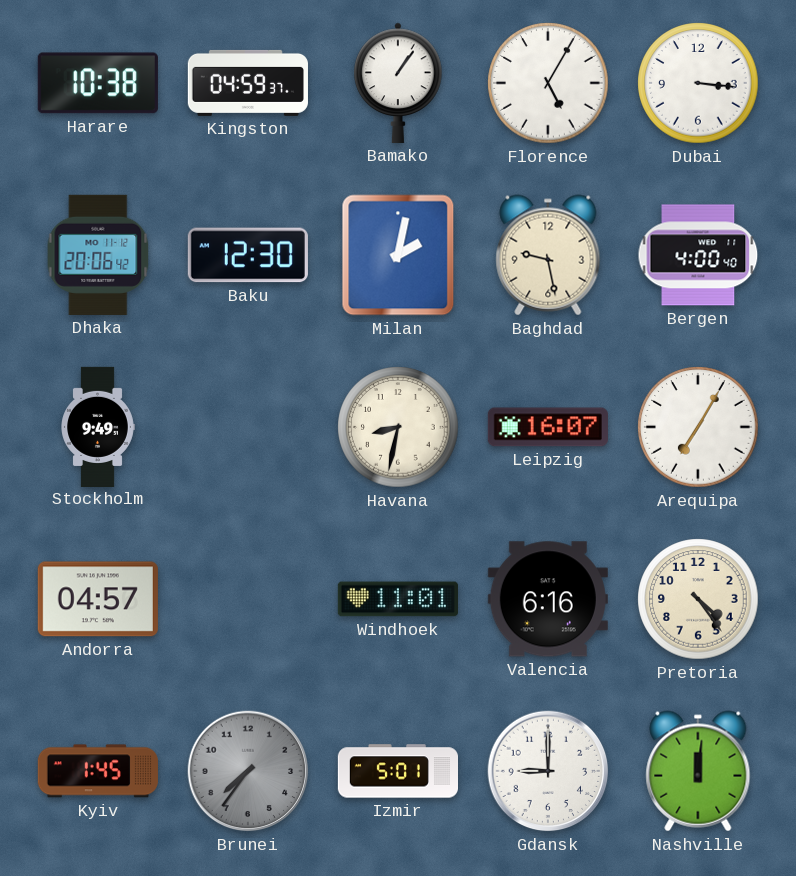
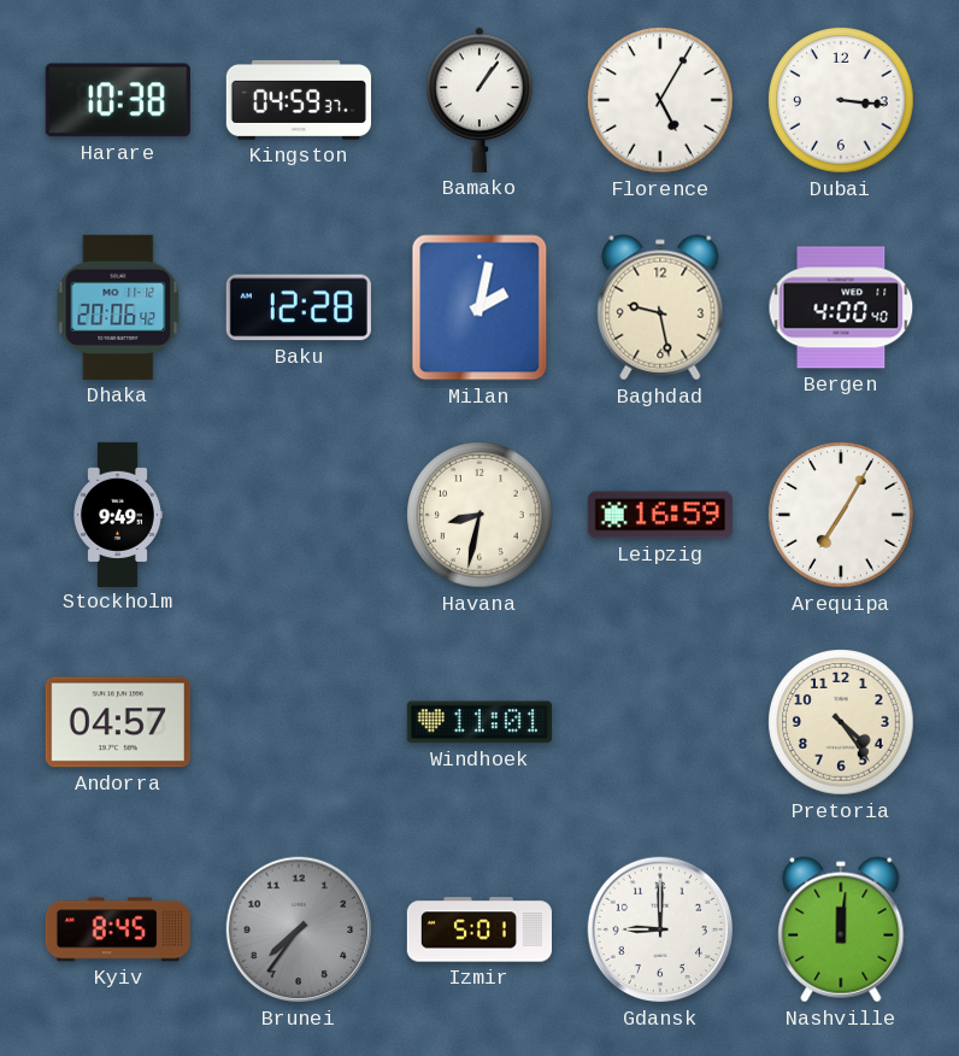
Baku: 12:30 -> 12:28
Leipzig: 16:07 -> 16:59
Valencia: 6:16 -> none
Kyiv: 1:45 -> 8:45
